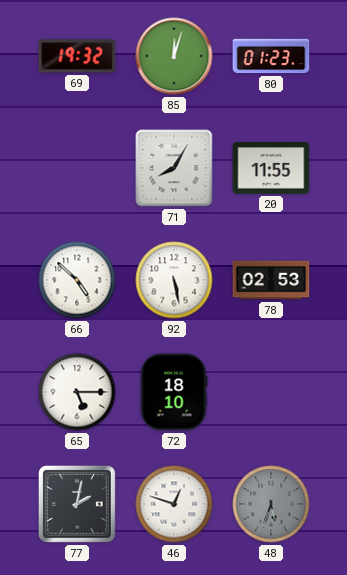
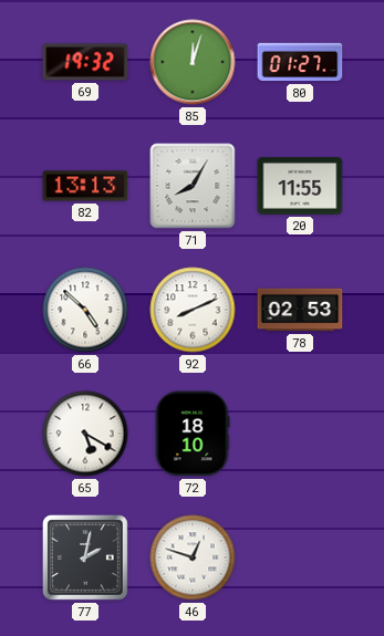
80: 01:23 -> 01:27
82: none -> 13:13
92: 5:28 -> 8:11
65: 5:15 -> 5:20
48: 5:33 -> none
